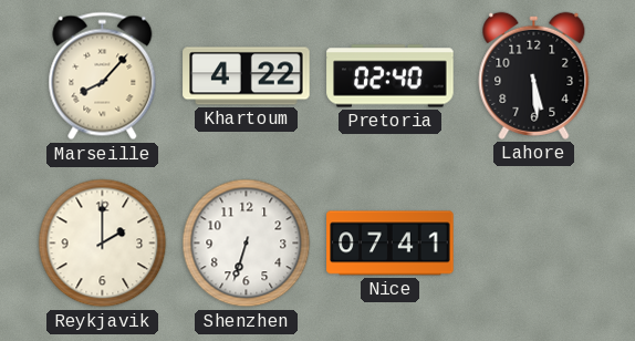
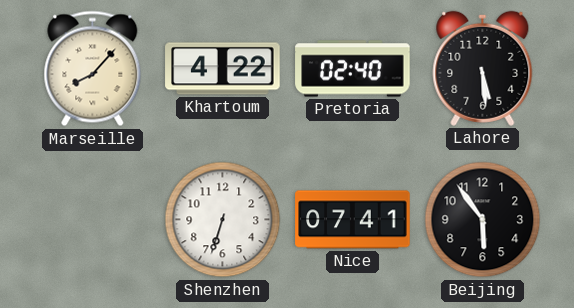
Reykjavik: 2:00 -> none
Beijing: none -> 5:54
